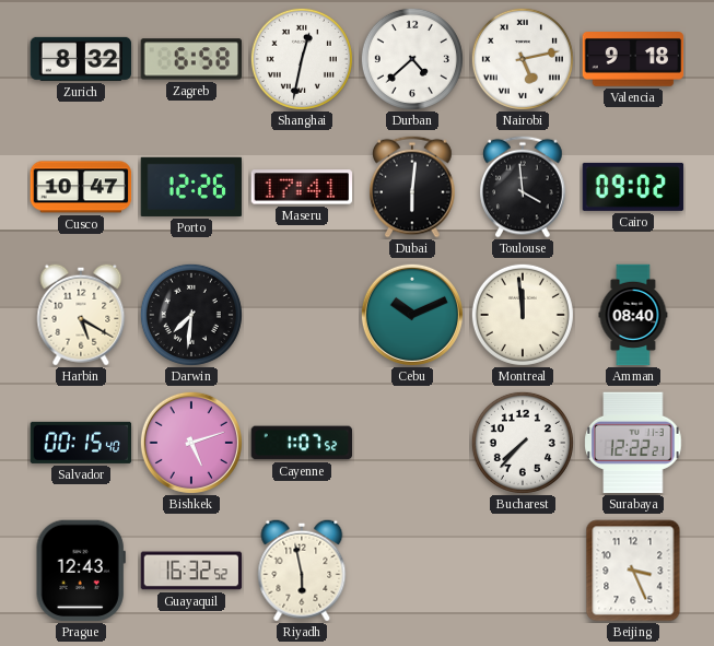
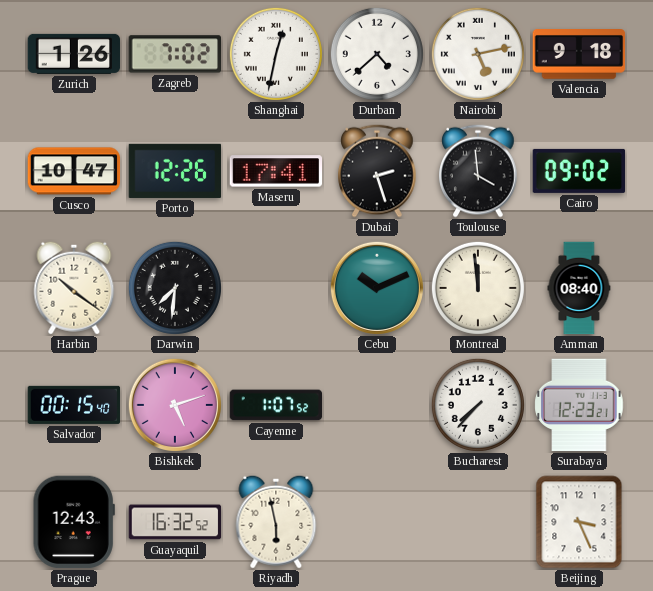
Zurich: 8:32 -> 1:26
Zagreb: 6:58 -> 7:02
Dubai: 6:01 -> 2:27
Harbin: 5:20 -> 10:21
Surabaya: 12:22 -> 12:23
